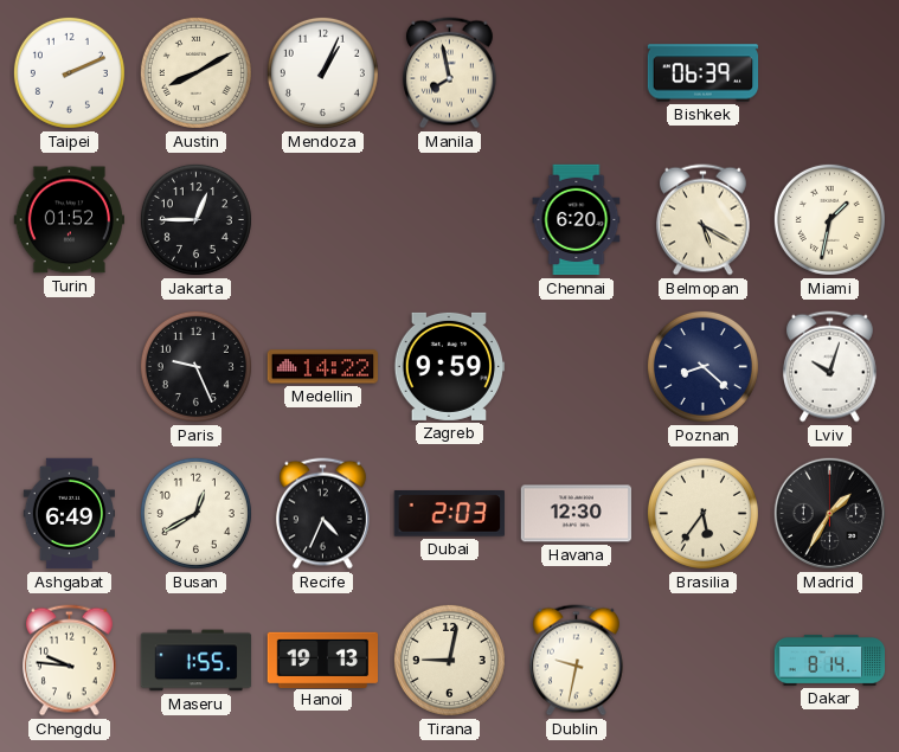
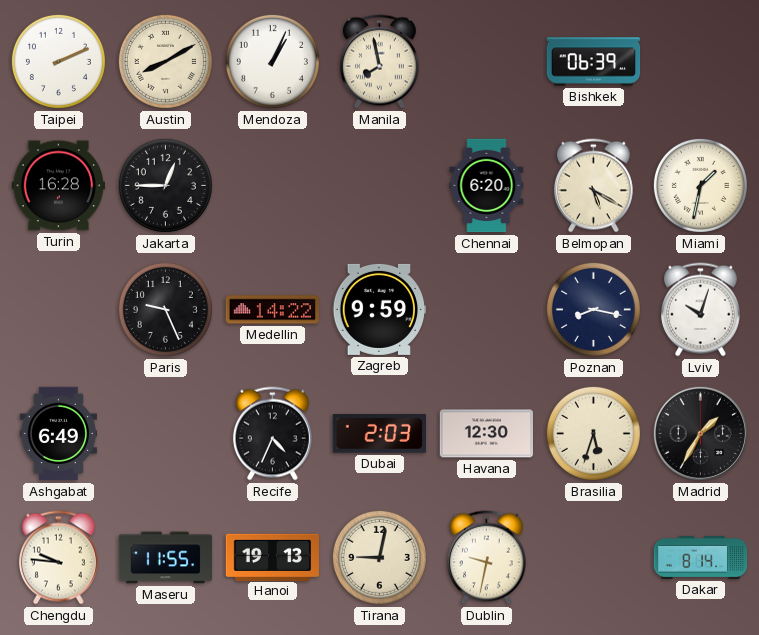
Turin: 01:52 -> 16:28
Poznan: 8:22 -> 8:17
Busan: 12:40 -> none
Brasilia: 5:36 -> 5:33
Maseru: 1:55 -> 11:55
